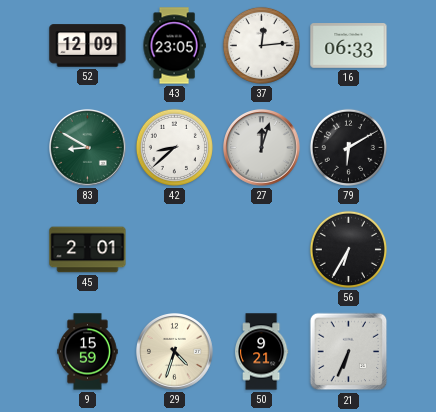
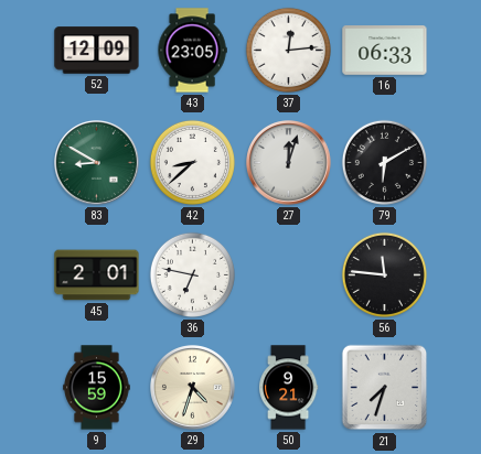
36: none -> 6:47
56: 6:35 -> 11:46
21: 6:34 -> 7:33
